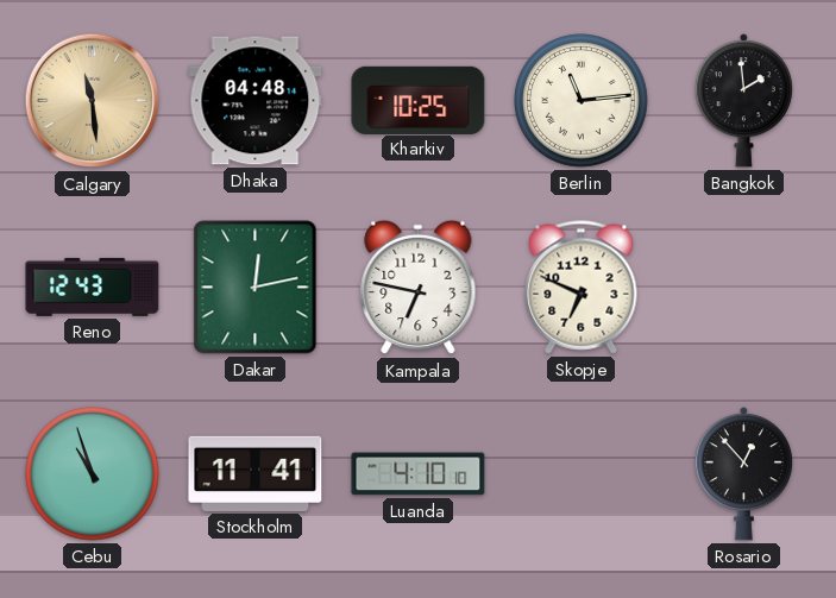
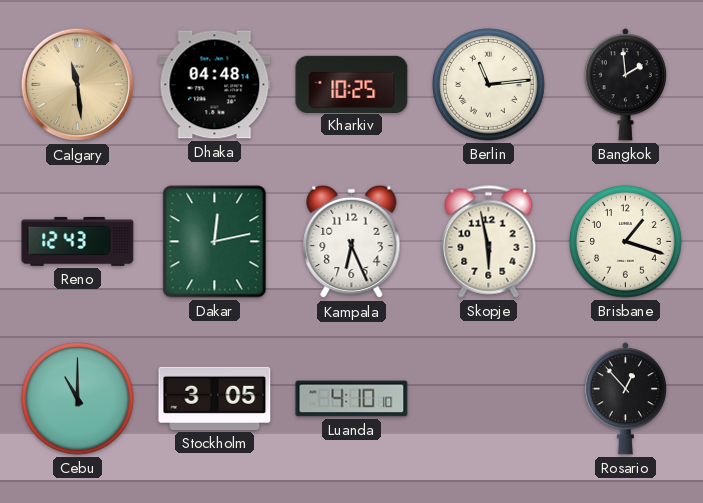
Kampala: 6:47 -> 6:26
Skopje: 6:49 -> 5:58
Brisbane: none -> 1:18
Cebu: 10:57 -> 11:00
Stockholm: 11:41 -> 3:05
